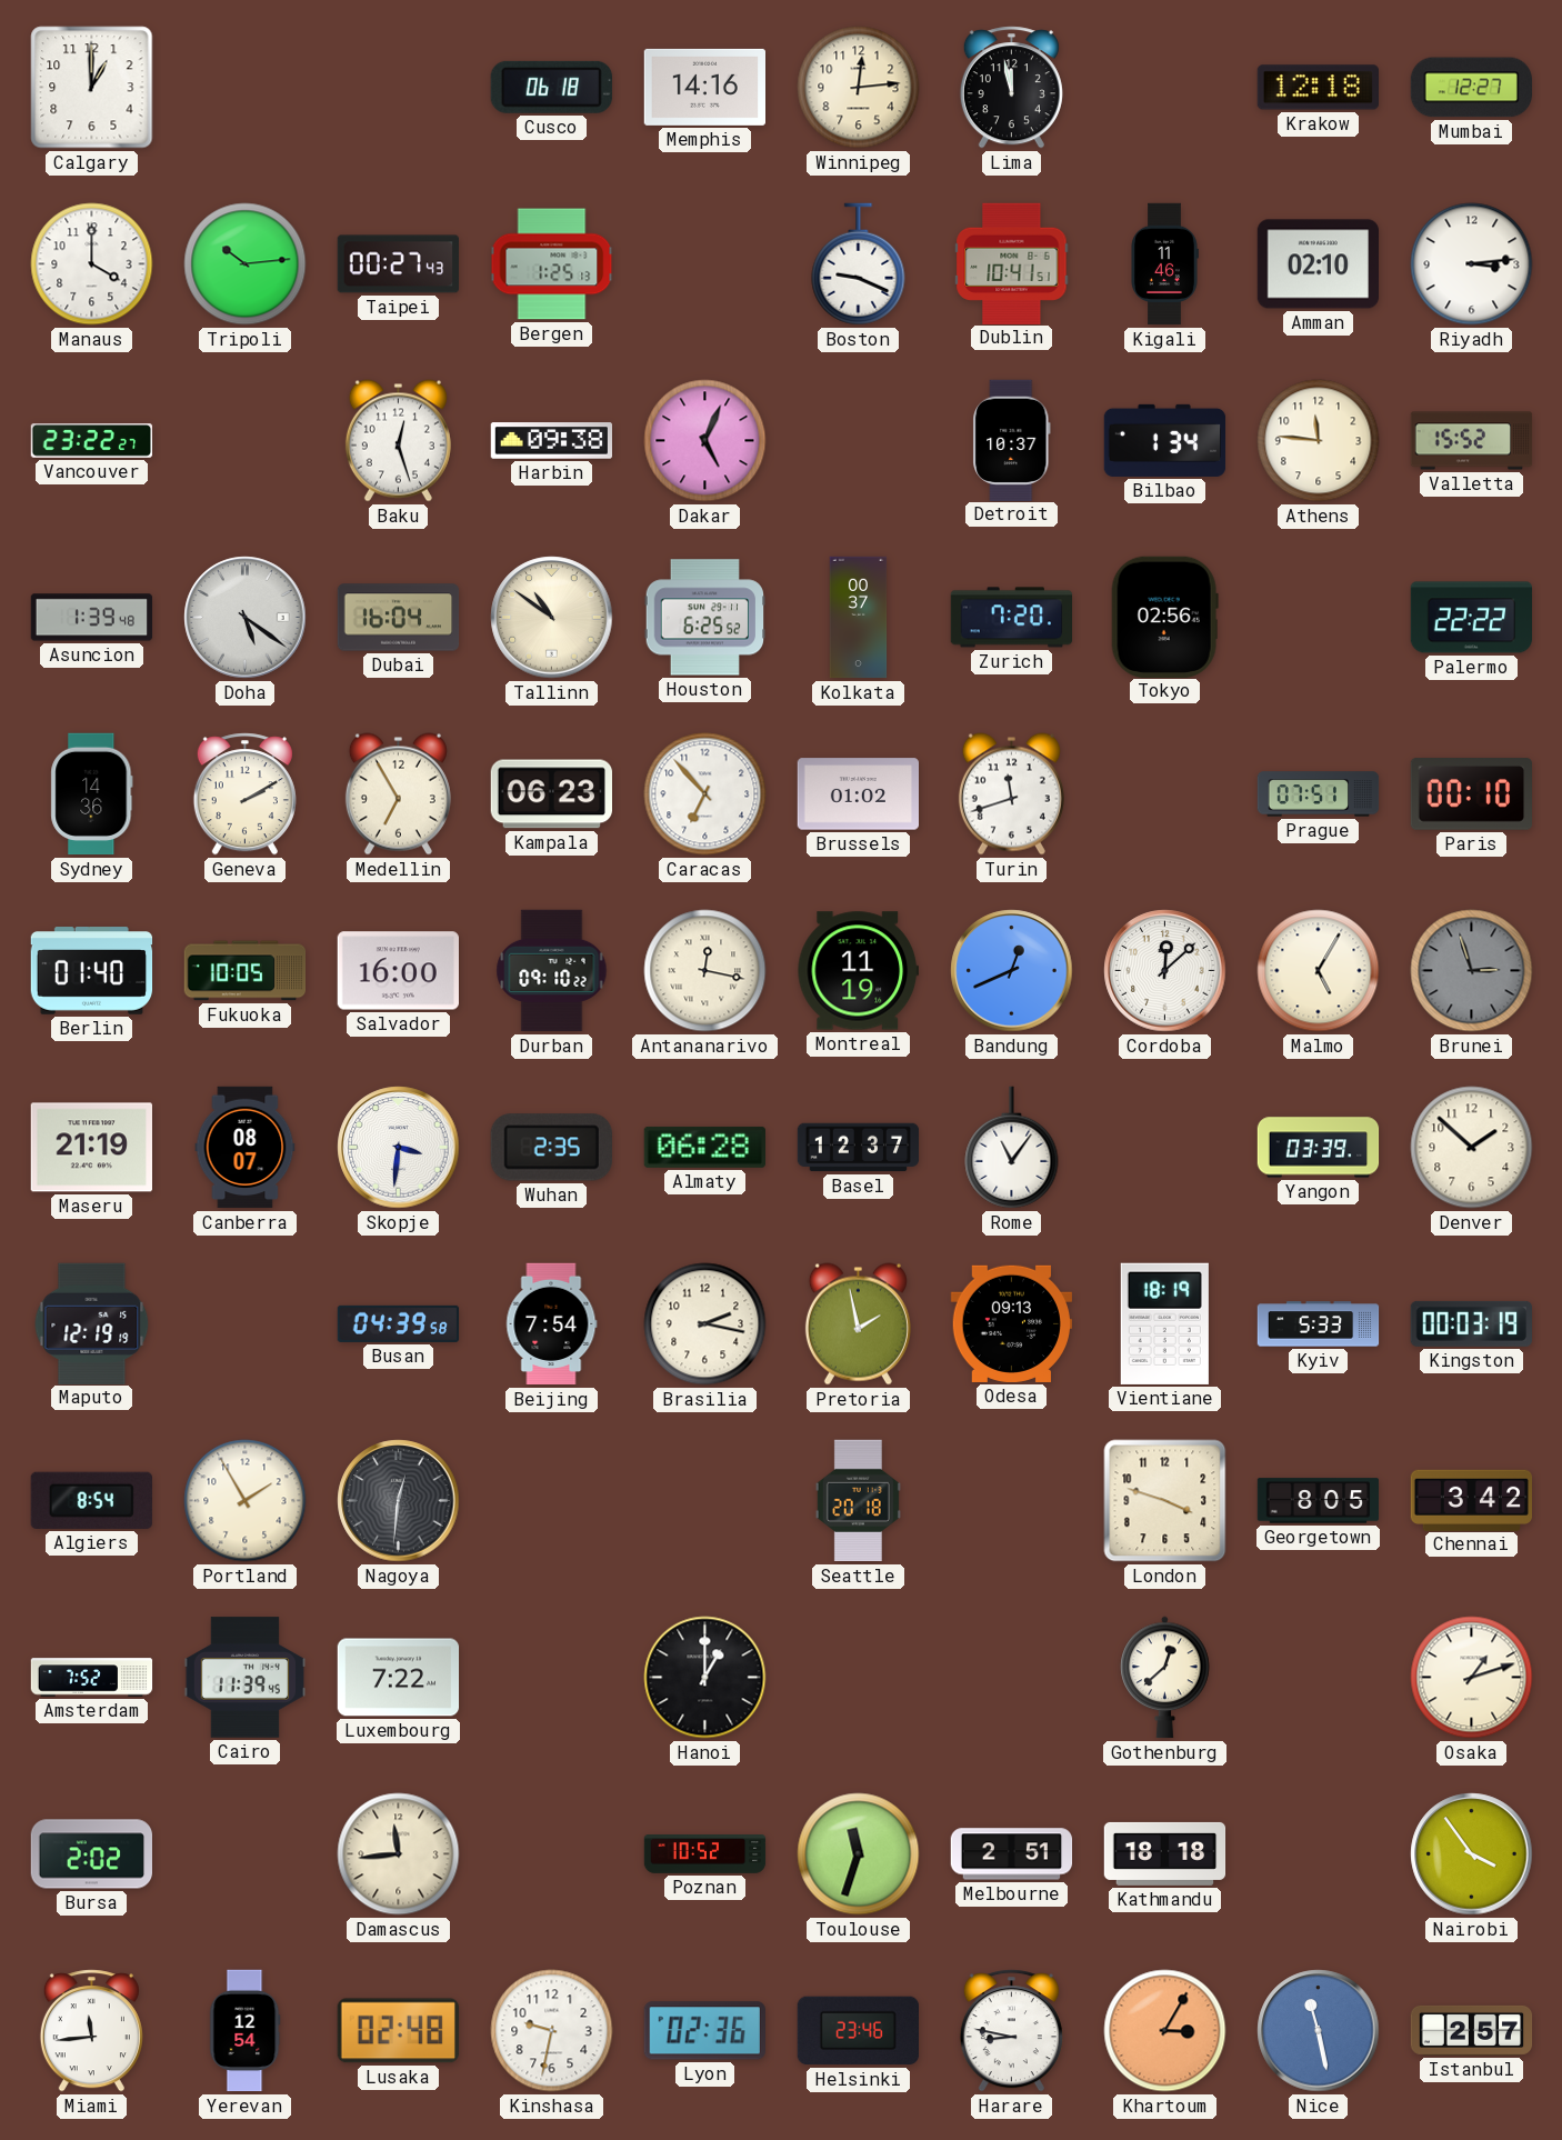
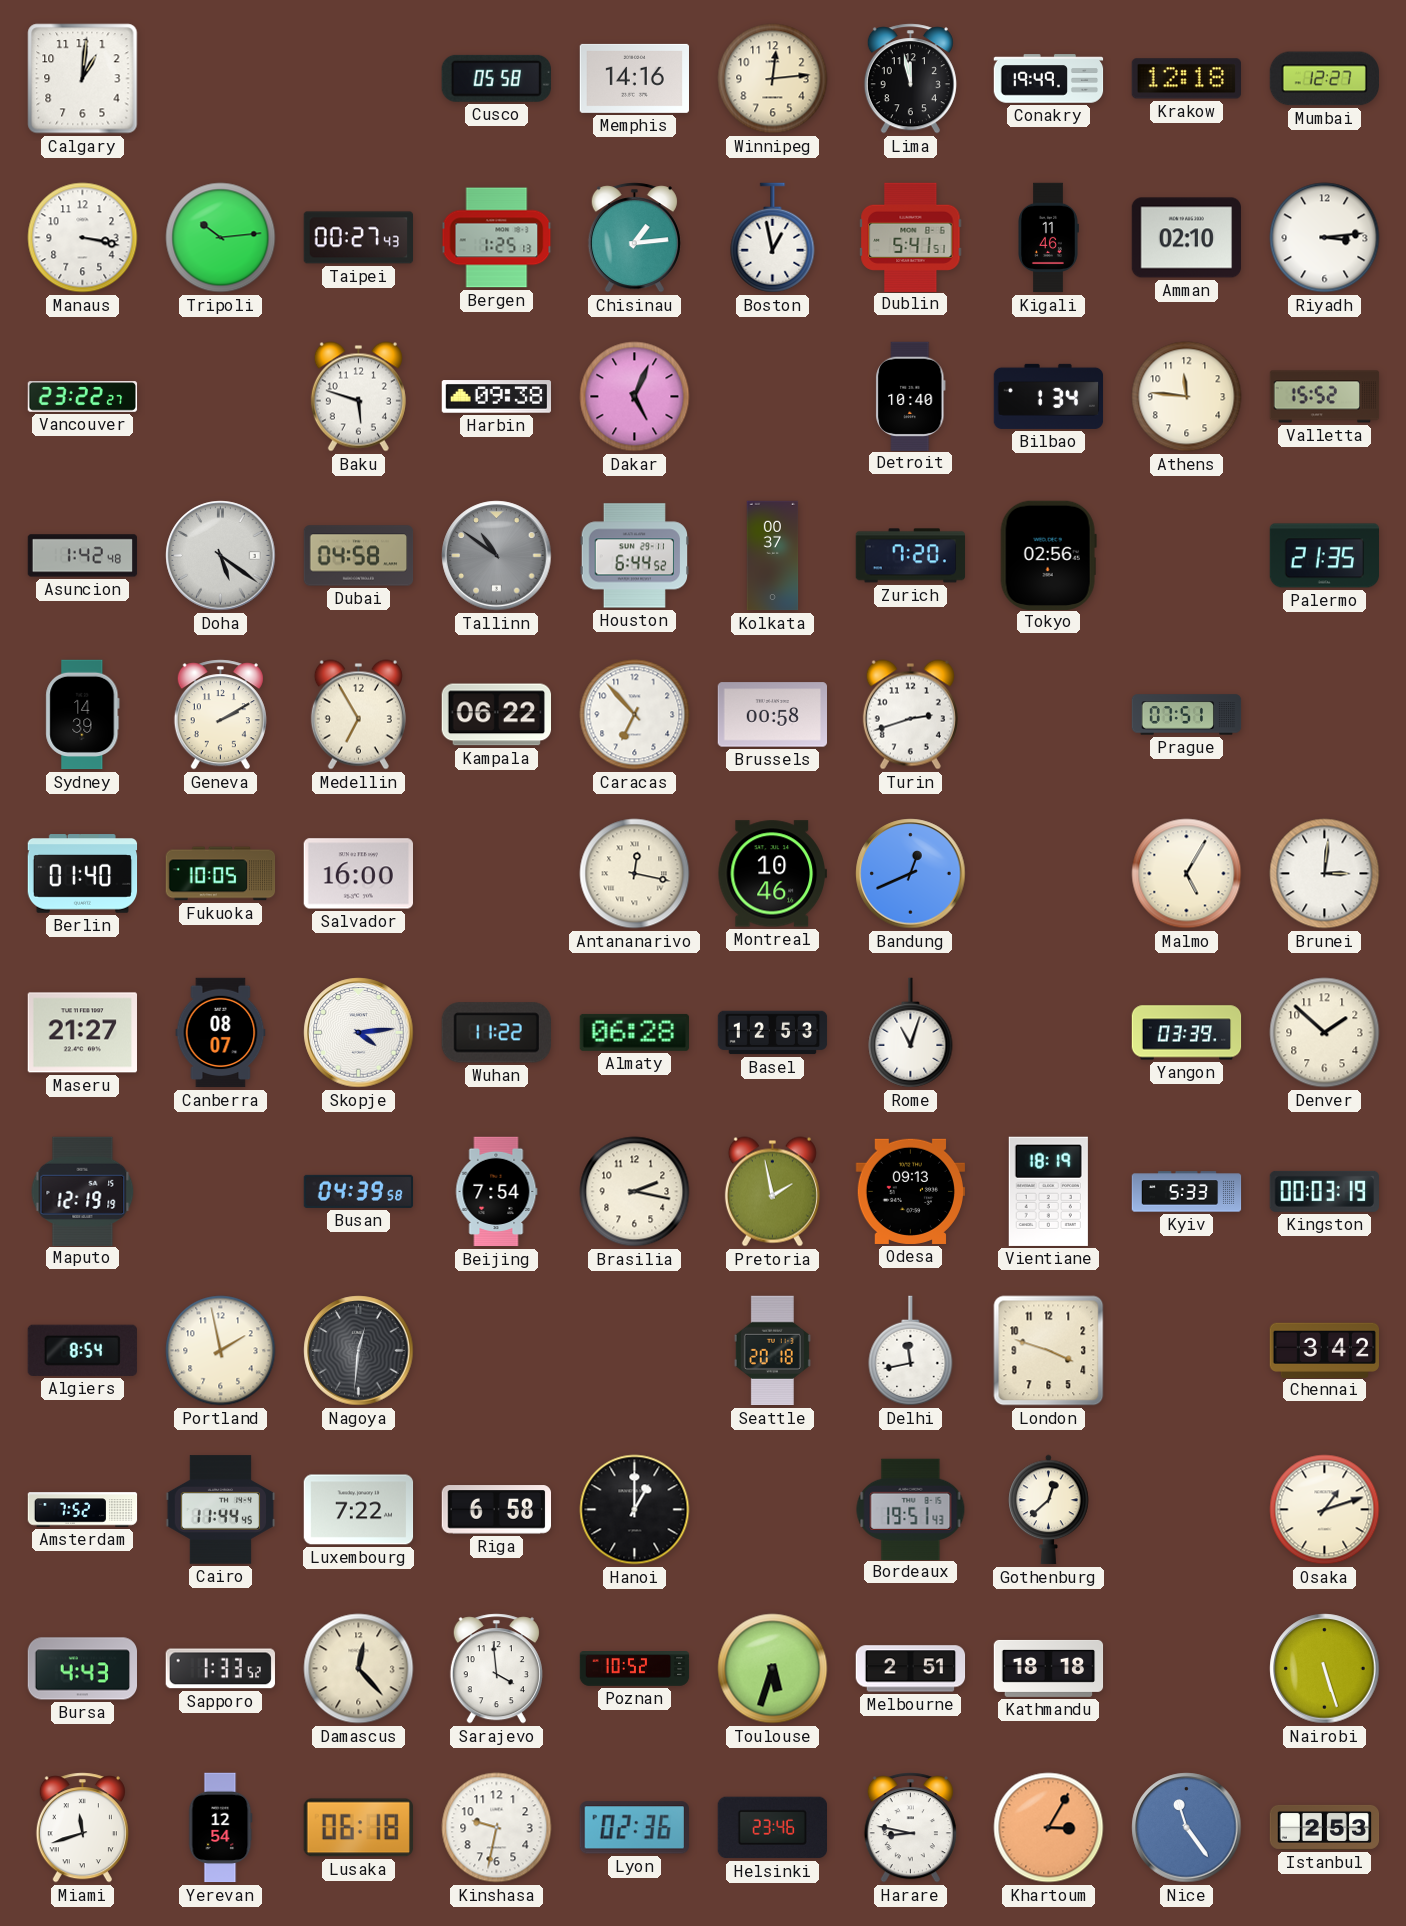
Calgary: 1:00 -> 1:01
Cusco: 06:18 -> 05:58
Conakry: none -> 19:49
Manaus: 4:00 -> 3:17
Chisinau: none -> 1:14
Boston: 9:19 -> 12:58
Dublin: 10:41 -> 5:41
Baku: 12:27 -> 5:48
Detroit: 10:37 -> 10:40
Asuncion: 1:39 -> 1:42
Dubai: 16:04 -> 04:58
Tallinn dial: cream -> grey
Houston: 6:25 -> 6:44
Palermo: 22:22 -> 21:35
Sydney: 14:36 -> 14:39
Kampala: 06:23 -> 06:22
Brussels: 01:02 -> 00:58
Turin: 11:42 -> 2:42
Paris: 00:10 -> none
Durban: 09:10 -> none
Montreal: 11:19 -> 10:46
Cordoba: 12:08 -> none
Brunei: 2:57 -> 3:01
Brunei dial: grey -> white
Maseru: 21:19 -> 21:27
Skopje: 3:31 -> 4:14
Wuhan: 2:35 -> 11:22
Basel: 12:37 -> 12:53
Rome: 11:06 -> 11:03
Portland: 1:55 -> 1:58
Delhi: none -> 11:43
Georgetown: 8:05 -> none
Cairo: 11:39 -> 11:44
Riga: none -> 6:58
Bordeaux: none -> 19:51
Bursa: 2:02 -> 4:43
Sapporo: none -> 1:33
Damascus: 11:44 -> 12:23
Sarajevo: none -> 3:59
Toulouse: 11:33 -> 5:33
Nairobi: 3:54 -> 5:27
Miami: 11:44 -> 11:42
Lusaka: 02:48 -> 06:18
Nice: 11:28 -> 11:24
Istanbul: 2:57 -> 2:53
